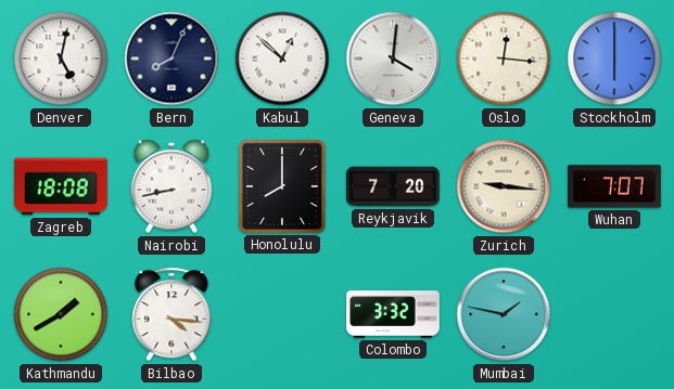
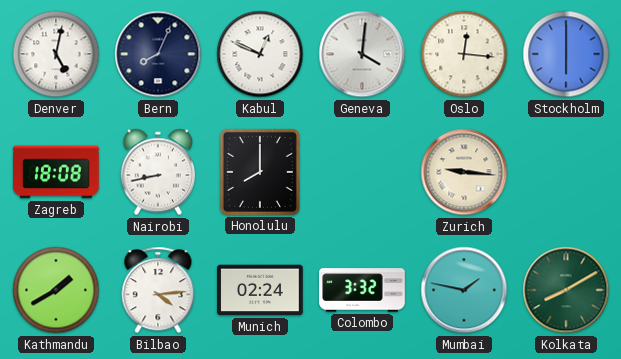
Kabul: 12:52 -> 12:49
Reykjavik: 7:20 -> none
Wuhan: 7:07 -> none
Bilbao: 4:16 -> 4:14
Munich: none -> 02:24
Kolkata: none -> 8:10
